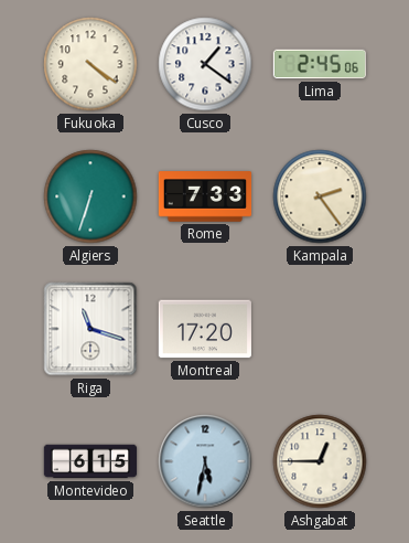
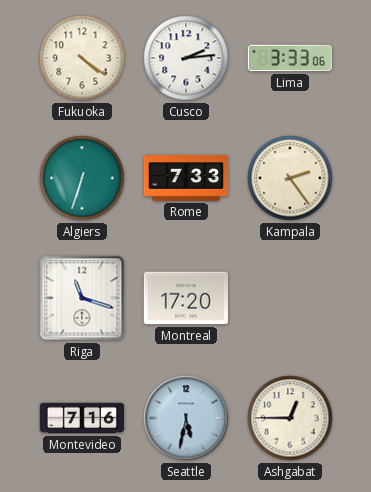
Cusco: 1:21 -> 2:14
Lima: 2:45 -> 3:33
Montevideo: 6:15 -> 7:16
